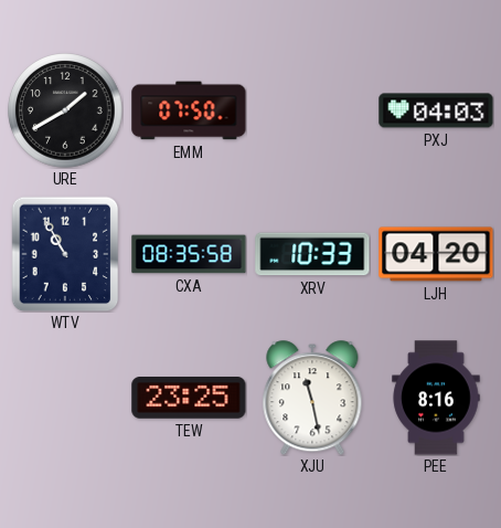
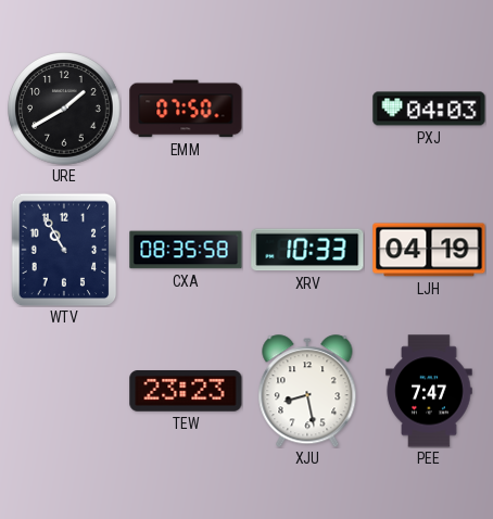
LJH: 04:20 -> 04:19
TEW: 23:25 -> 23:23
XJU: 11:28 -> 8:28
PEE: 8:16 -> 7:47
